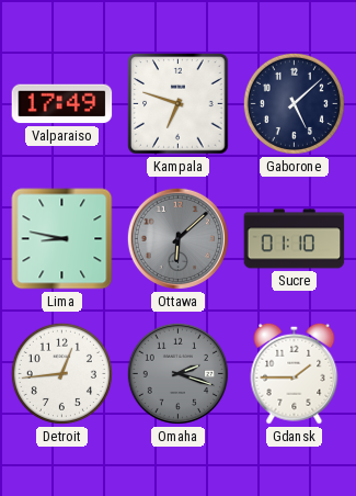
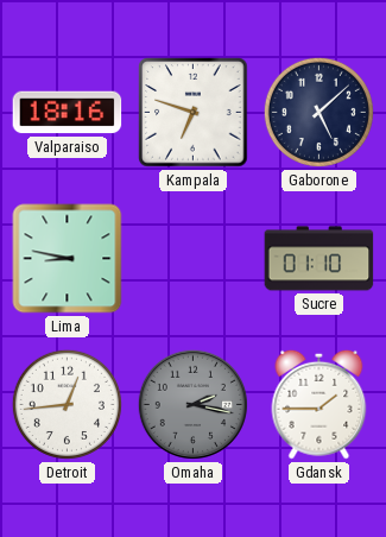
Valparaiso: 17:49 -> 18:16
Ottawa: 6:08 -> none
Omaha: 2:18 -> 2:17
